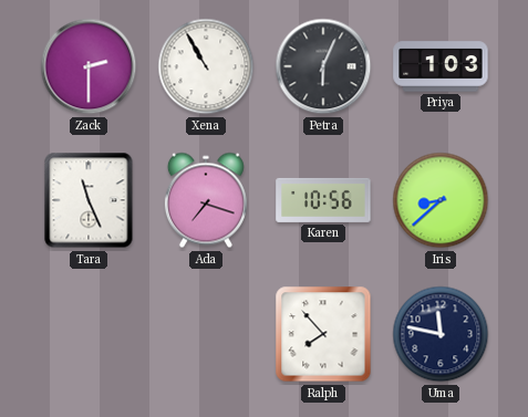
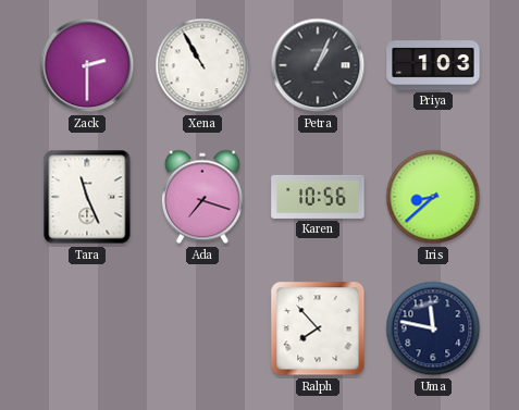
Petra: 6:04 -> 1:04
